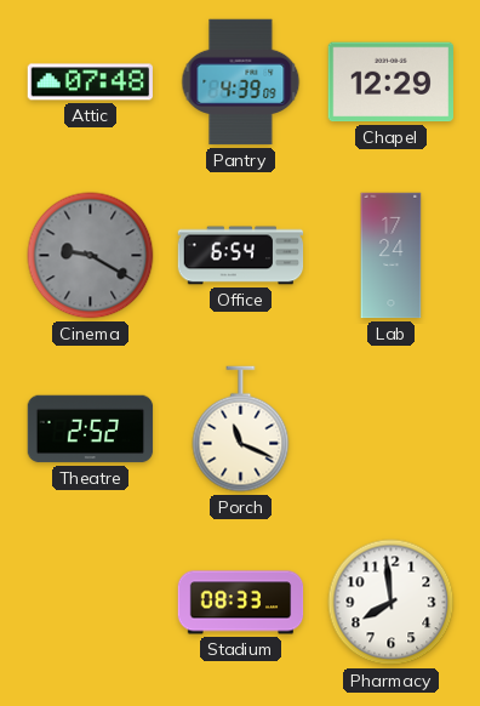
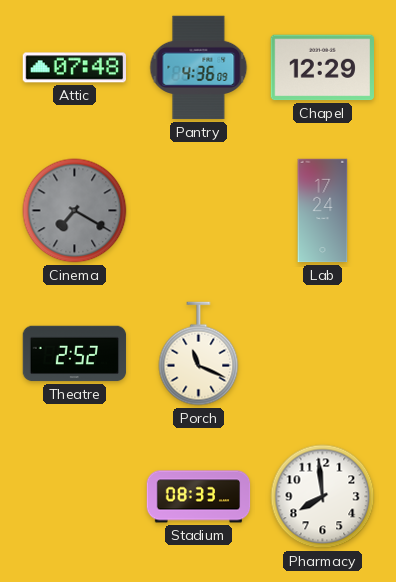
Pantry: 4:39 -> 4:36
Cinema: 9:20 -> 7:20
Office: 6:54 -> none
